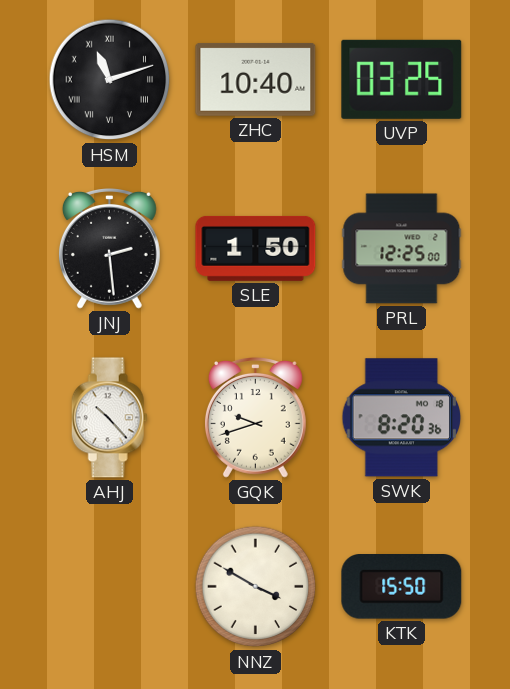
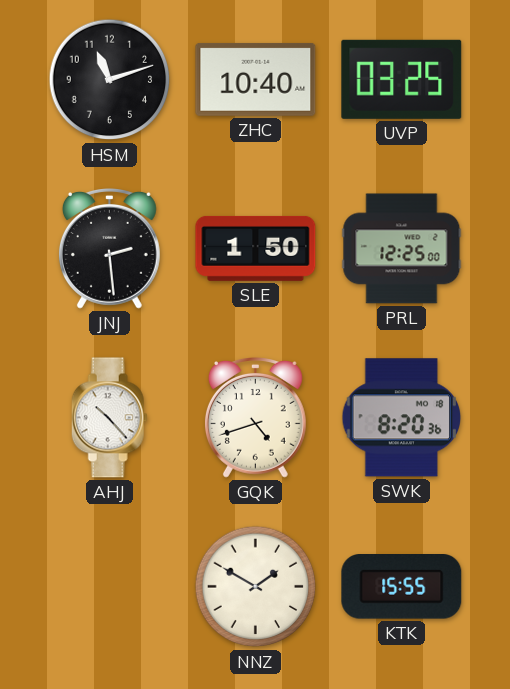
HSM numerals: Roman -> Arabic
GQK: 9:42 -> 4:42
NNZ: 3:50 -> 1:50
KTK: 15:50 -> 15:55
